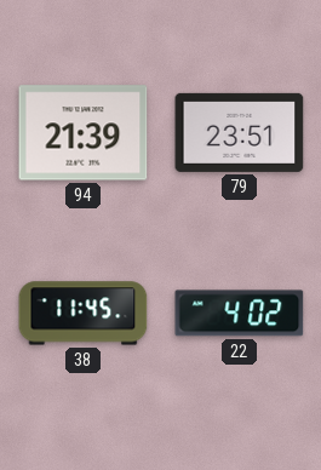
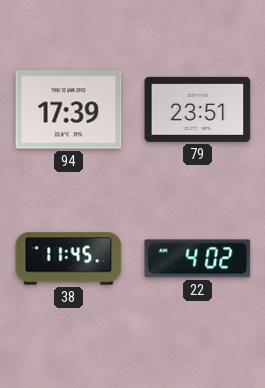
94: 21:39 -> 17:39
